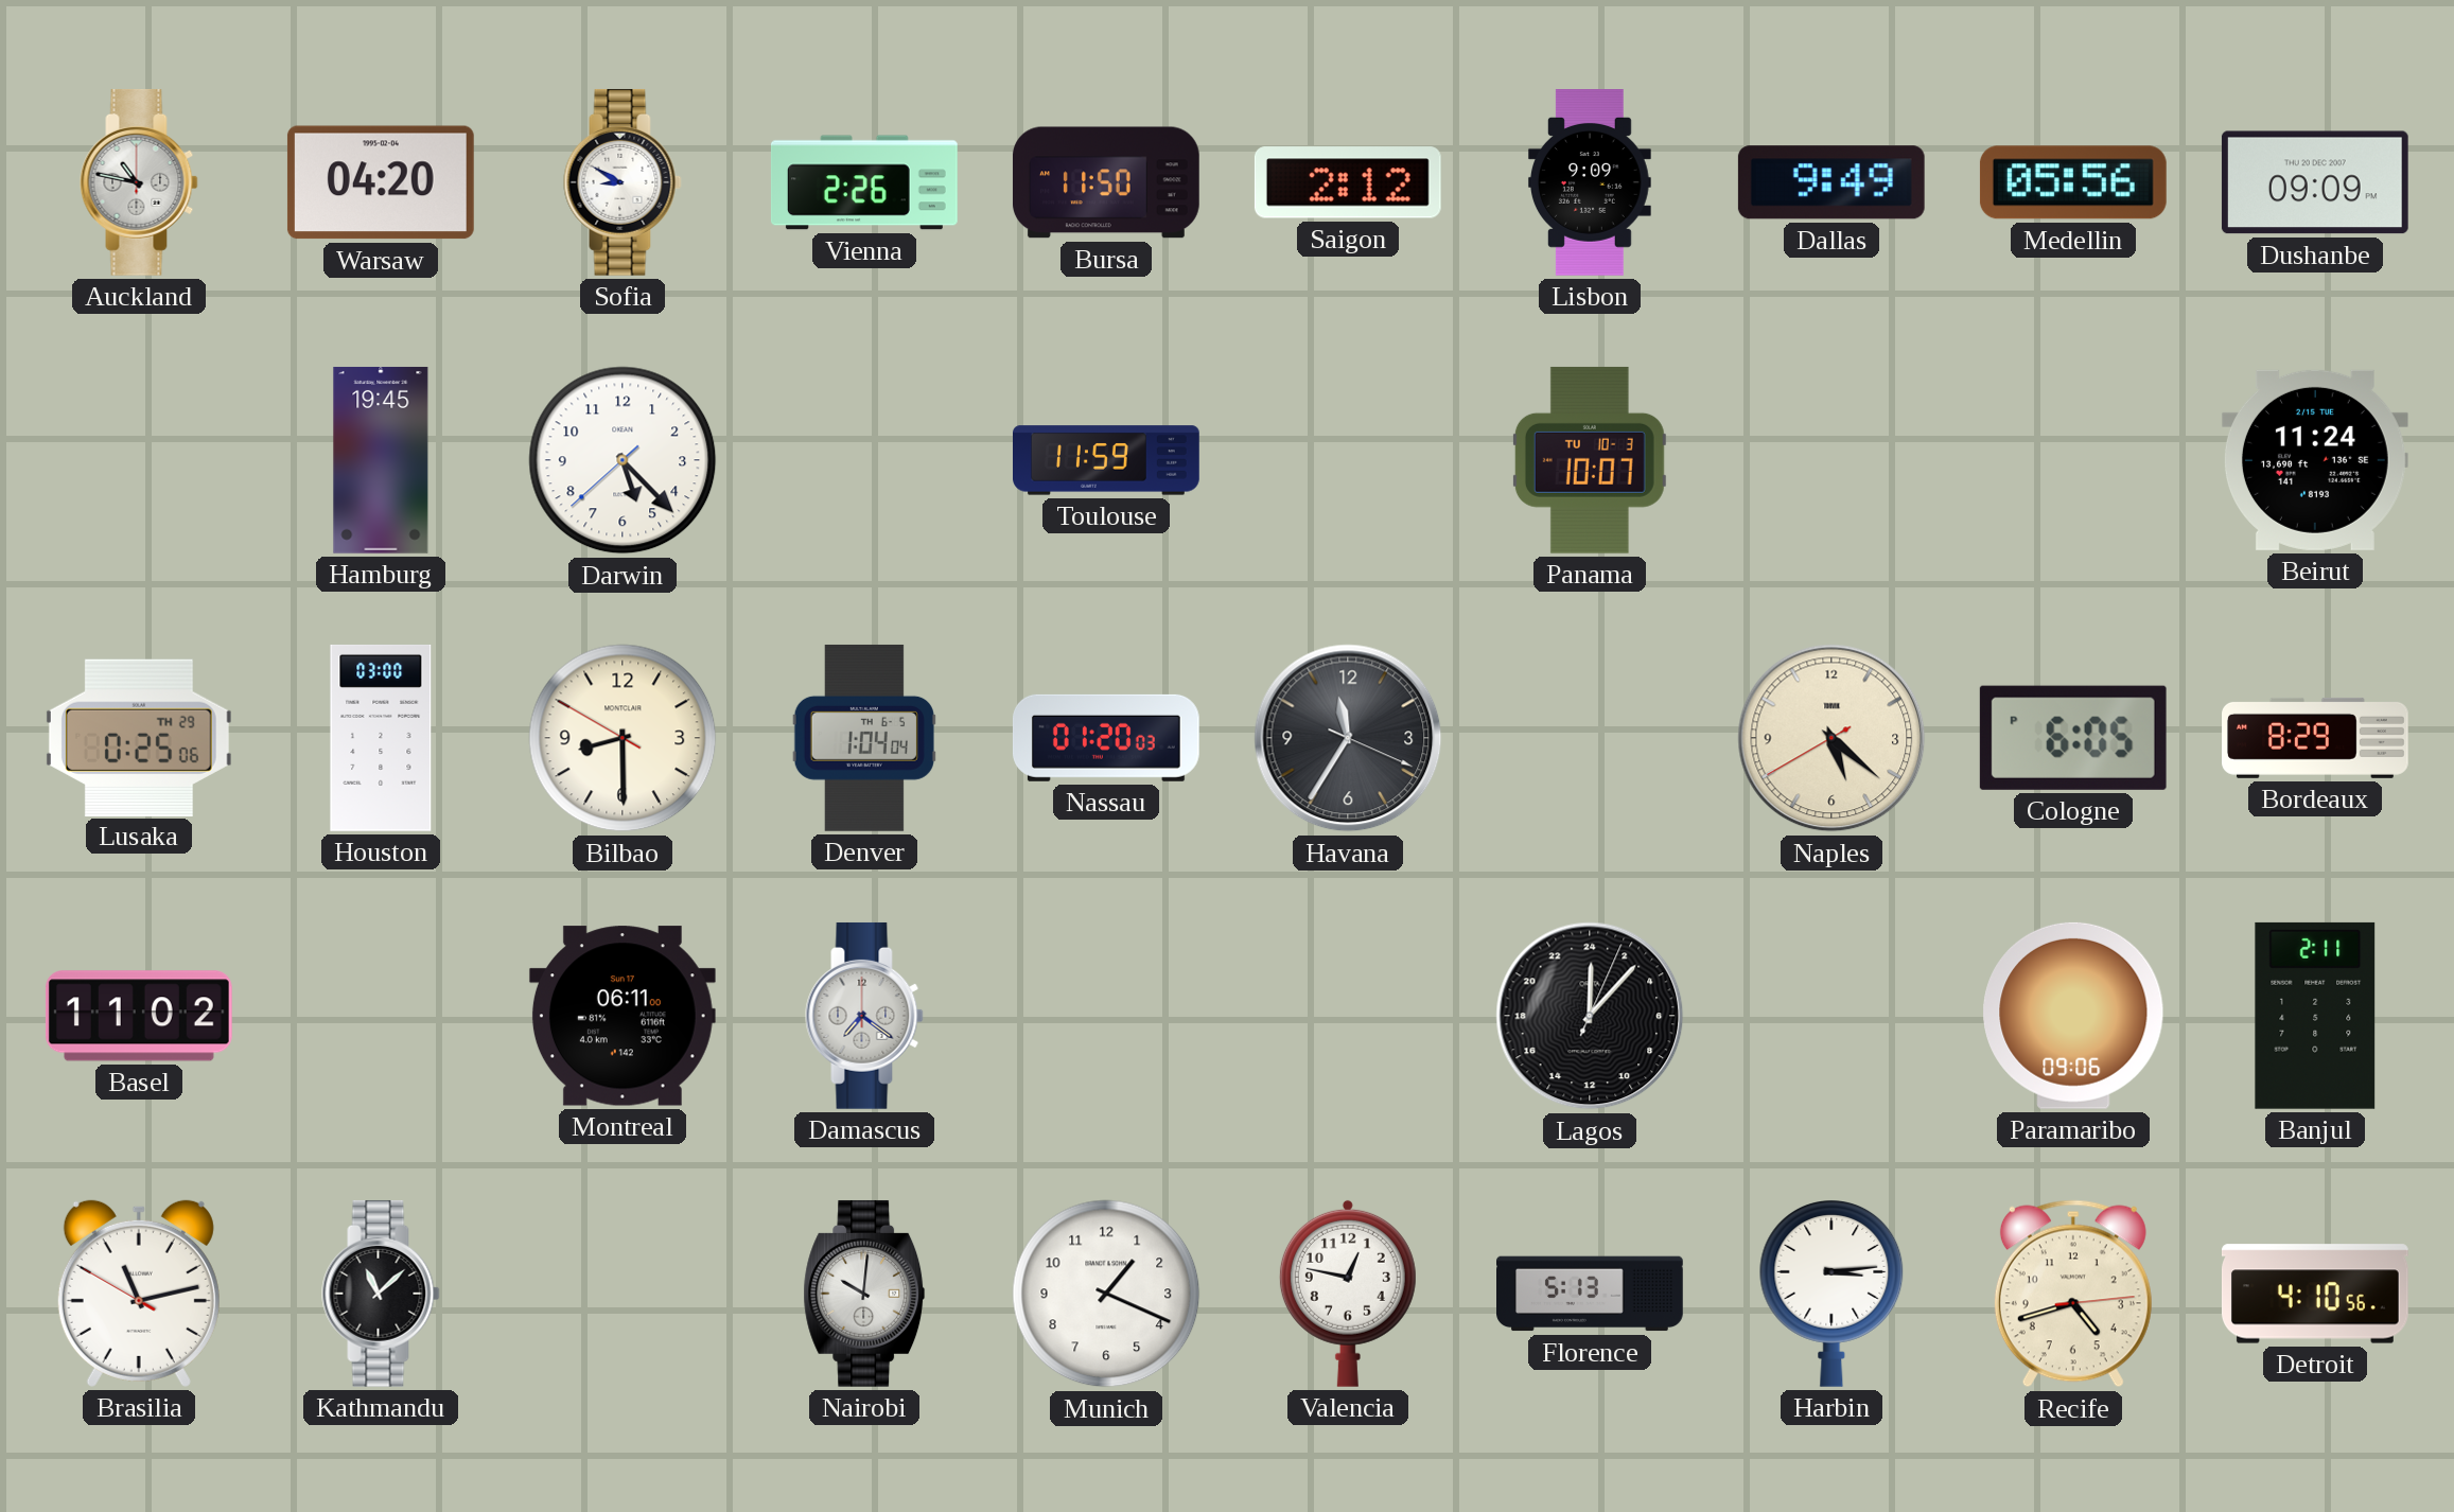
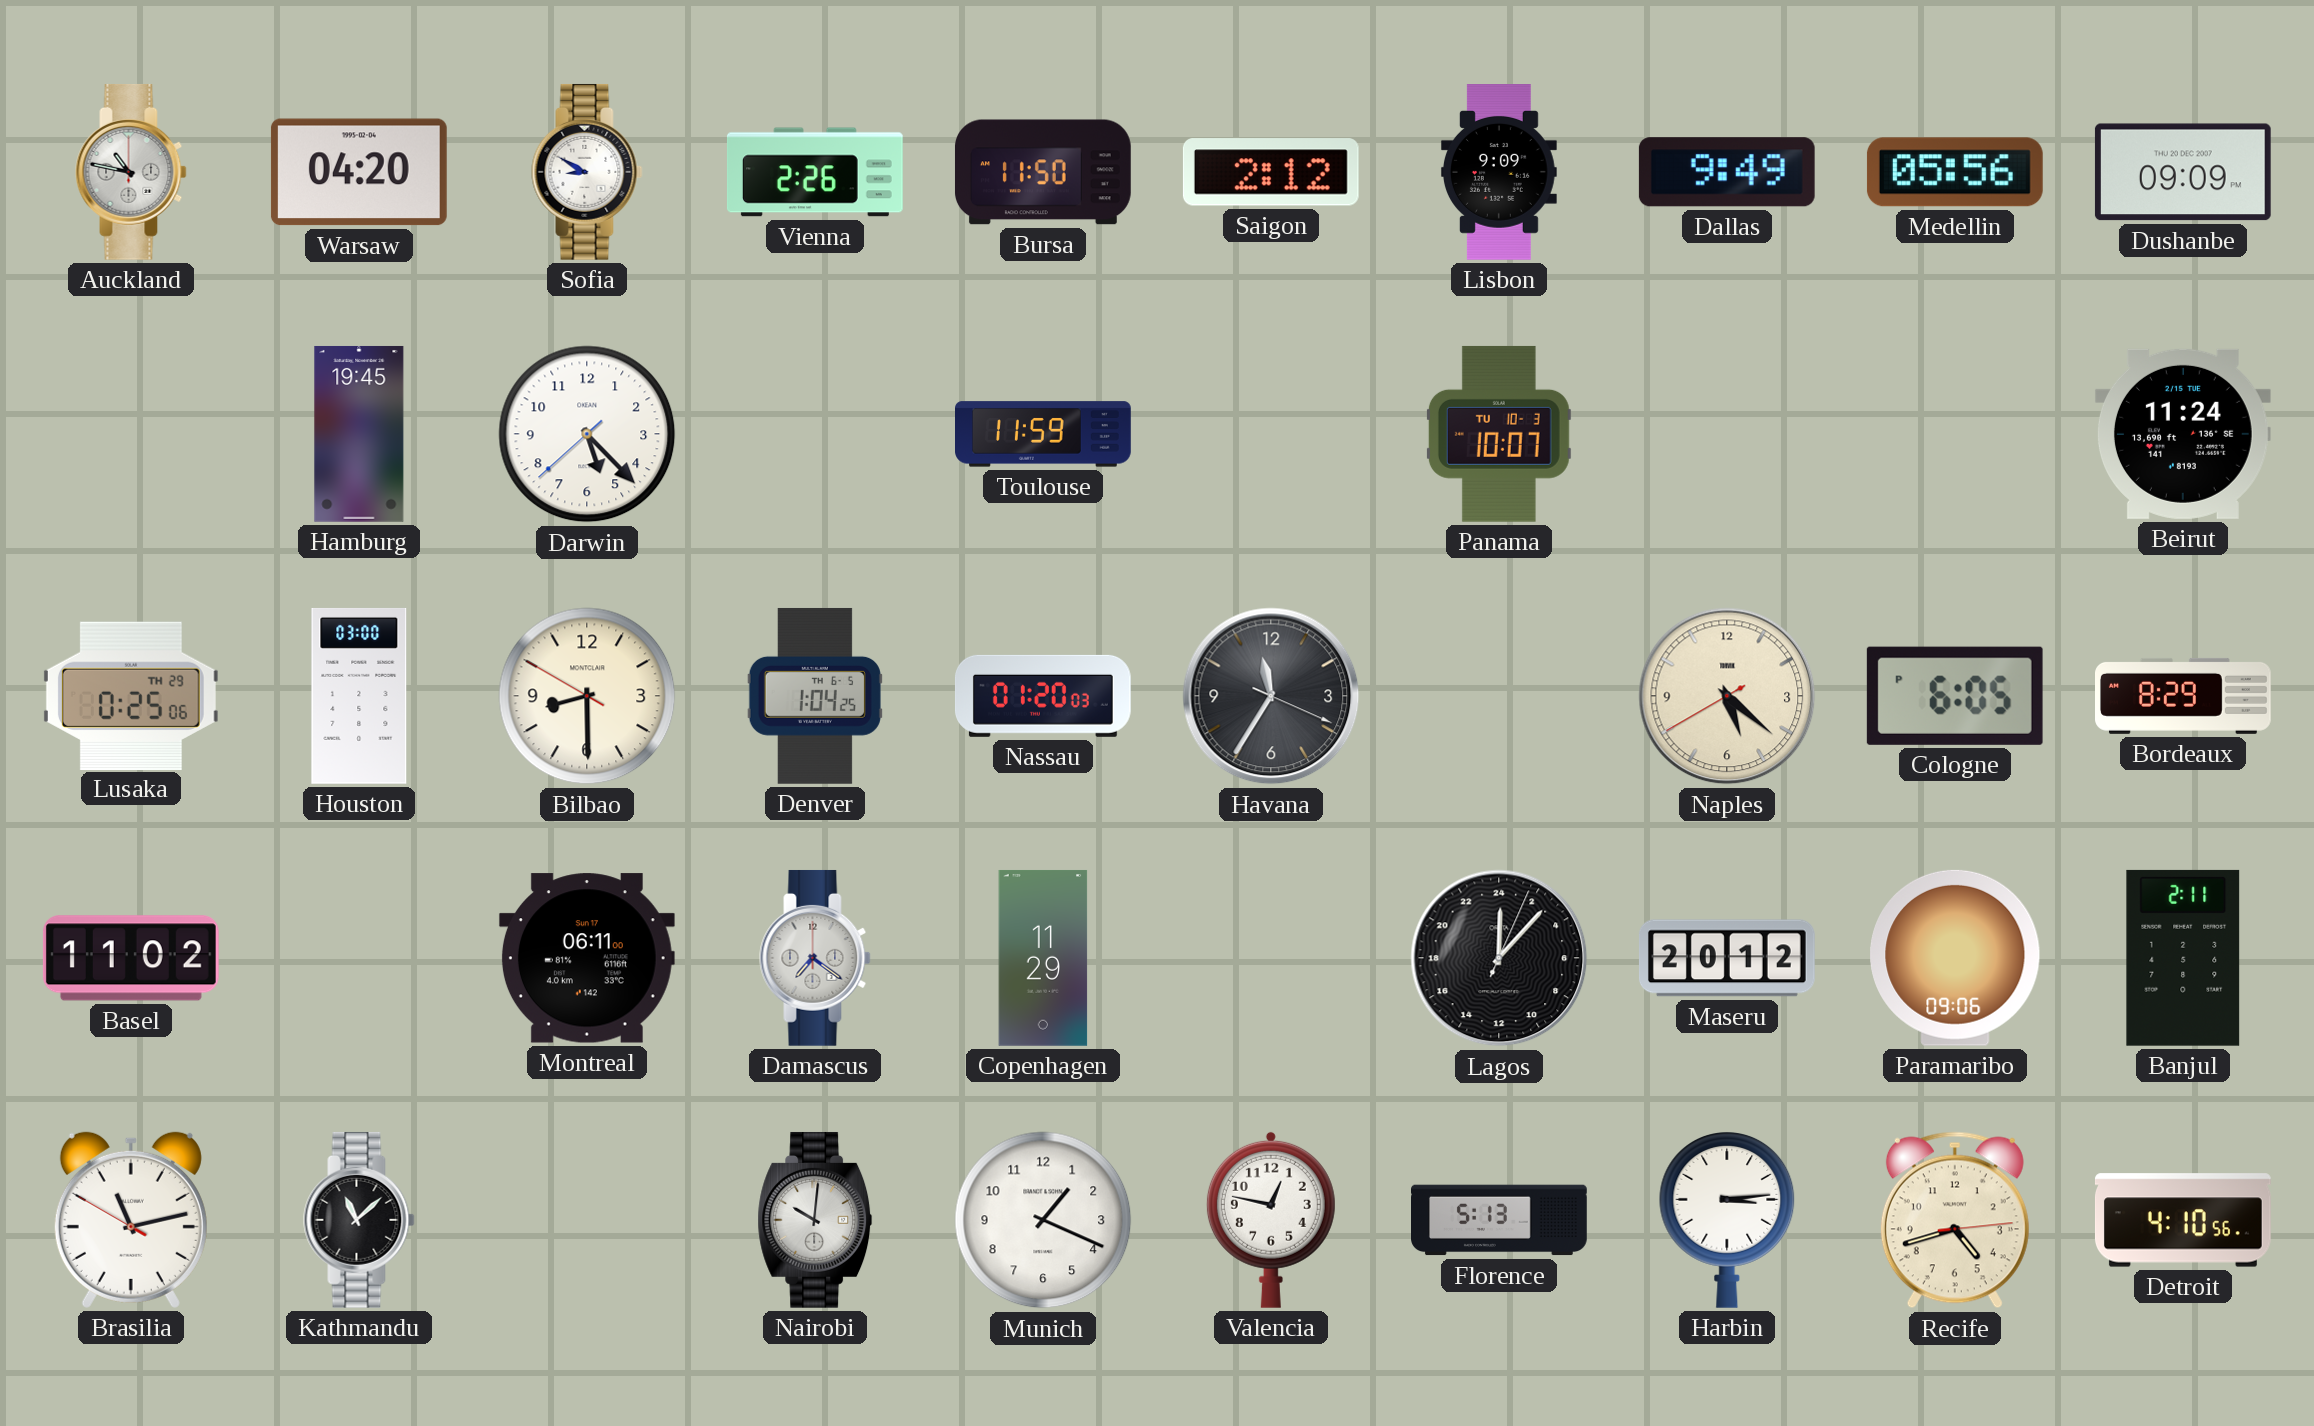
Denver: 1:04:04 -> 1:04:25
Copenhagen: none -> 11:29
Maseru: none -> 20:12
